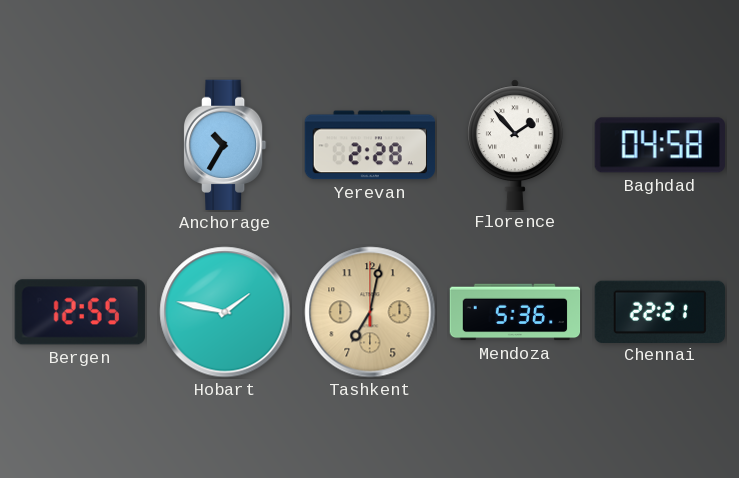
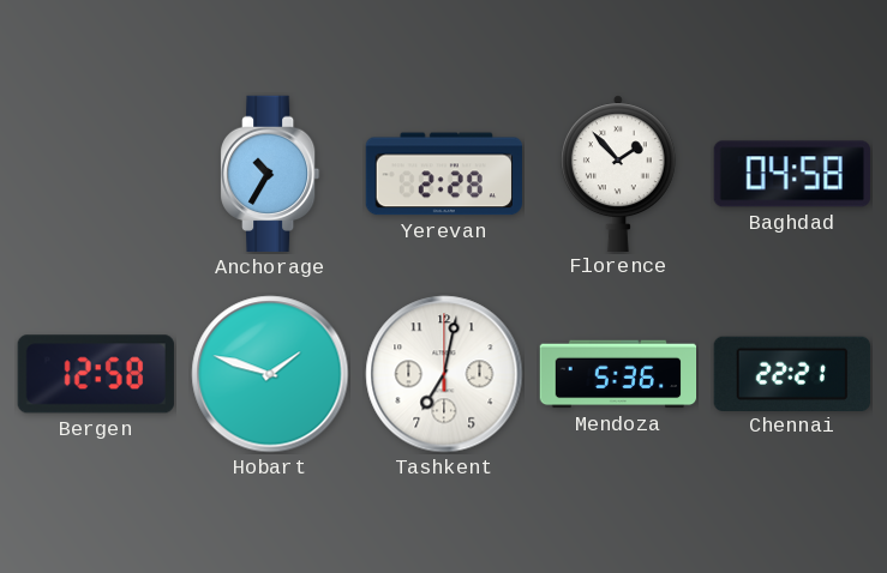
Bergen: 12:55 -> 12:58
Hobart: 1:47 -> 1:48
Tashkent dial: champagne -> white
